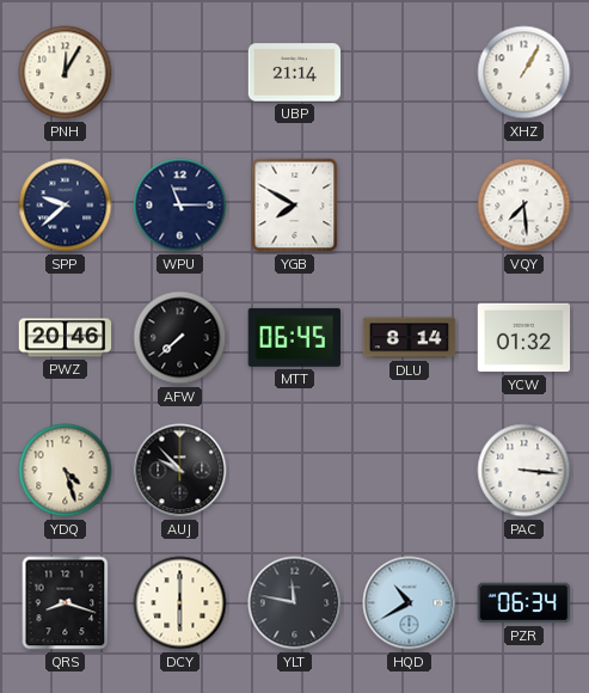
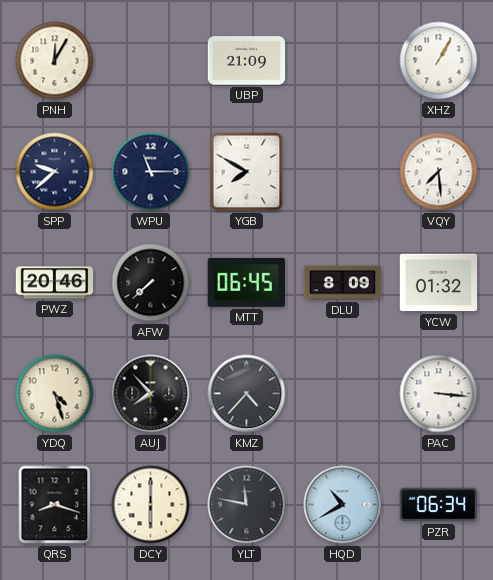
UBP: 21:14 -> 21:09
DLU: 8:14 -> 8:09
AUJ: 9:53 -> 7:53
KMZ: none -> 4:37
